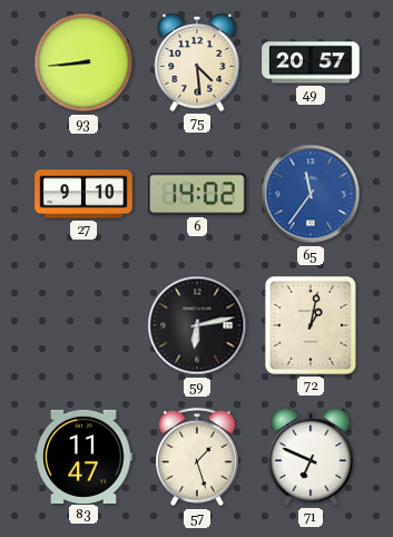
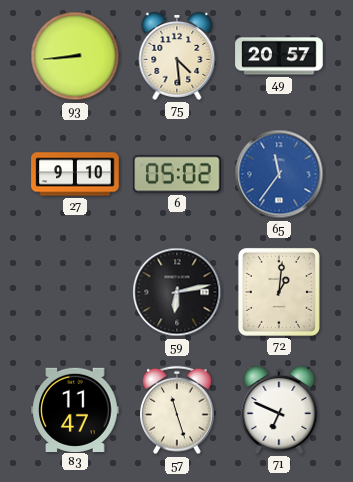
6: 14:02 -> 05:02
72: 1:02 -> 1:01
57: 1:27 -> 11:27
